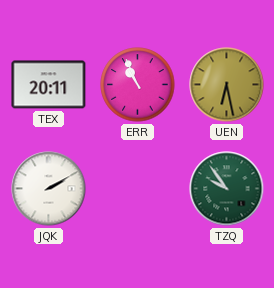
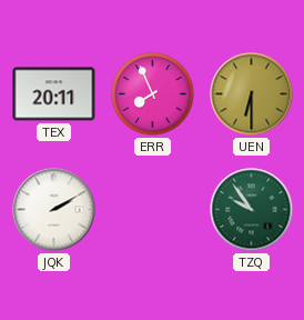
ERR: 10:56 -> 7:56
UEN: 6:28 -> 6:30
